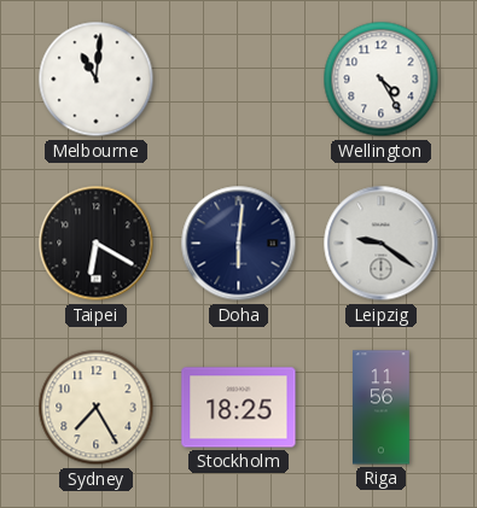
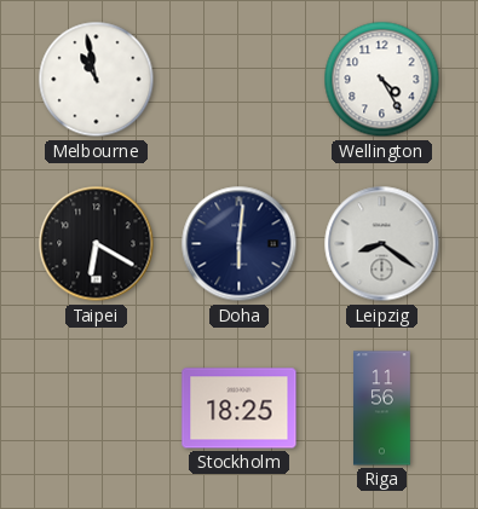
Melbourne: 11:01 -> 10:58
Leipzig: 9:21 -> 8:21
Sydney: 7:25 -> none
